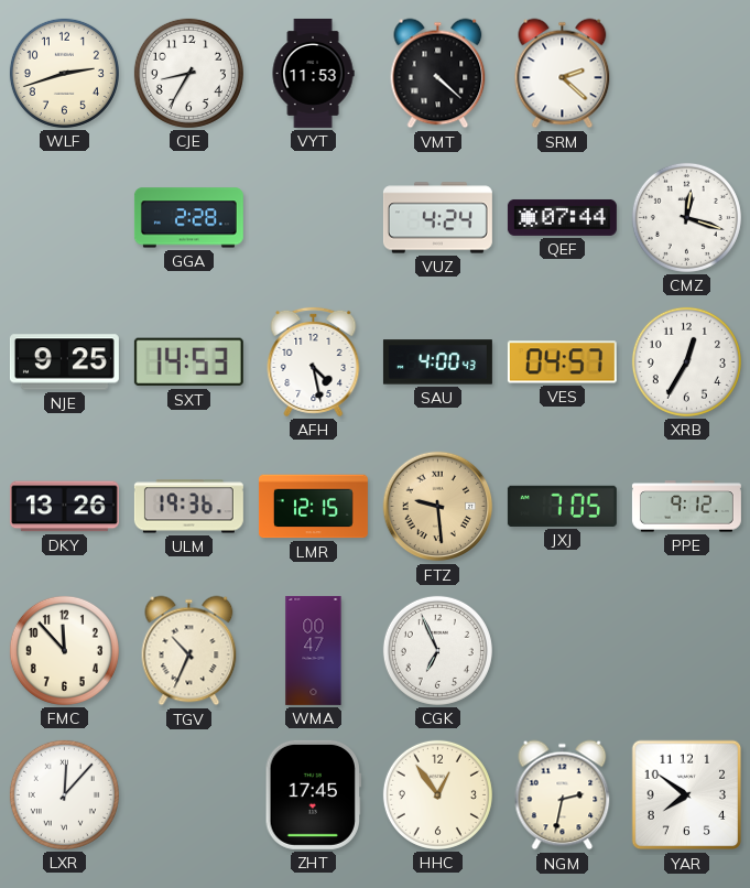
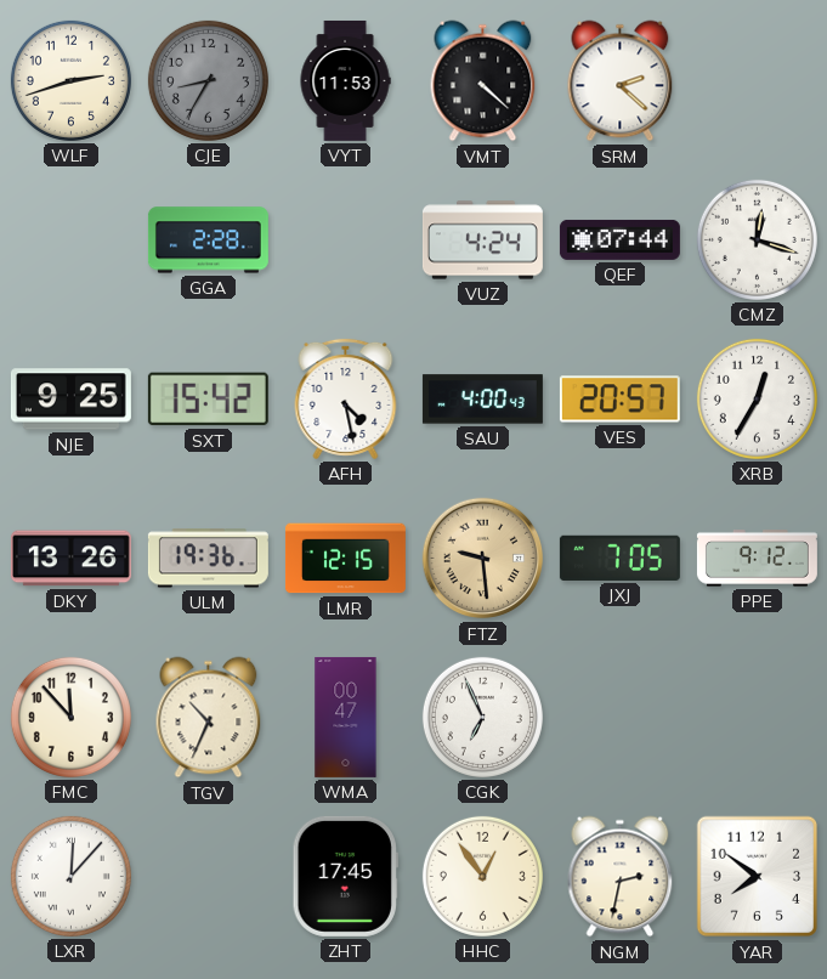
CJE dial: white -> grey
SXT: 14:53 -> 15:42
VES: 04:57 -> 20:57
